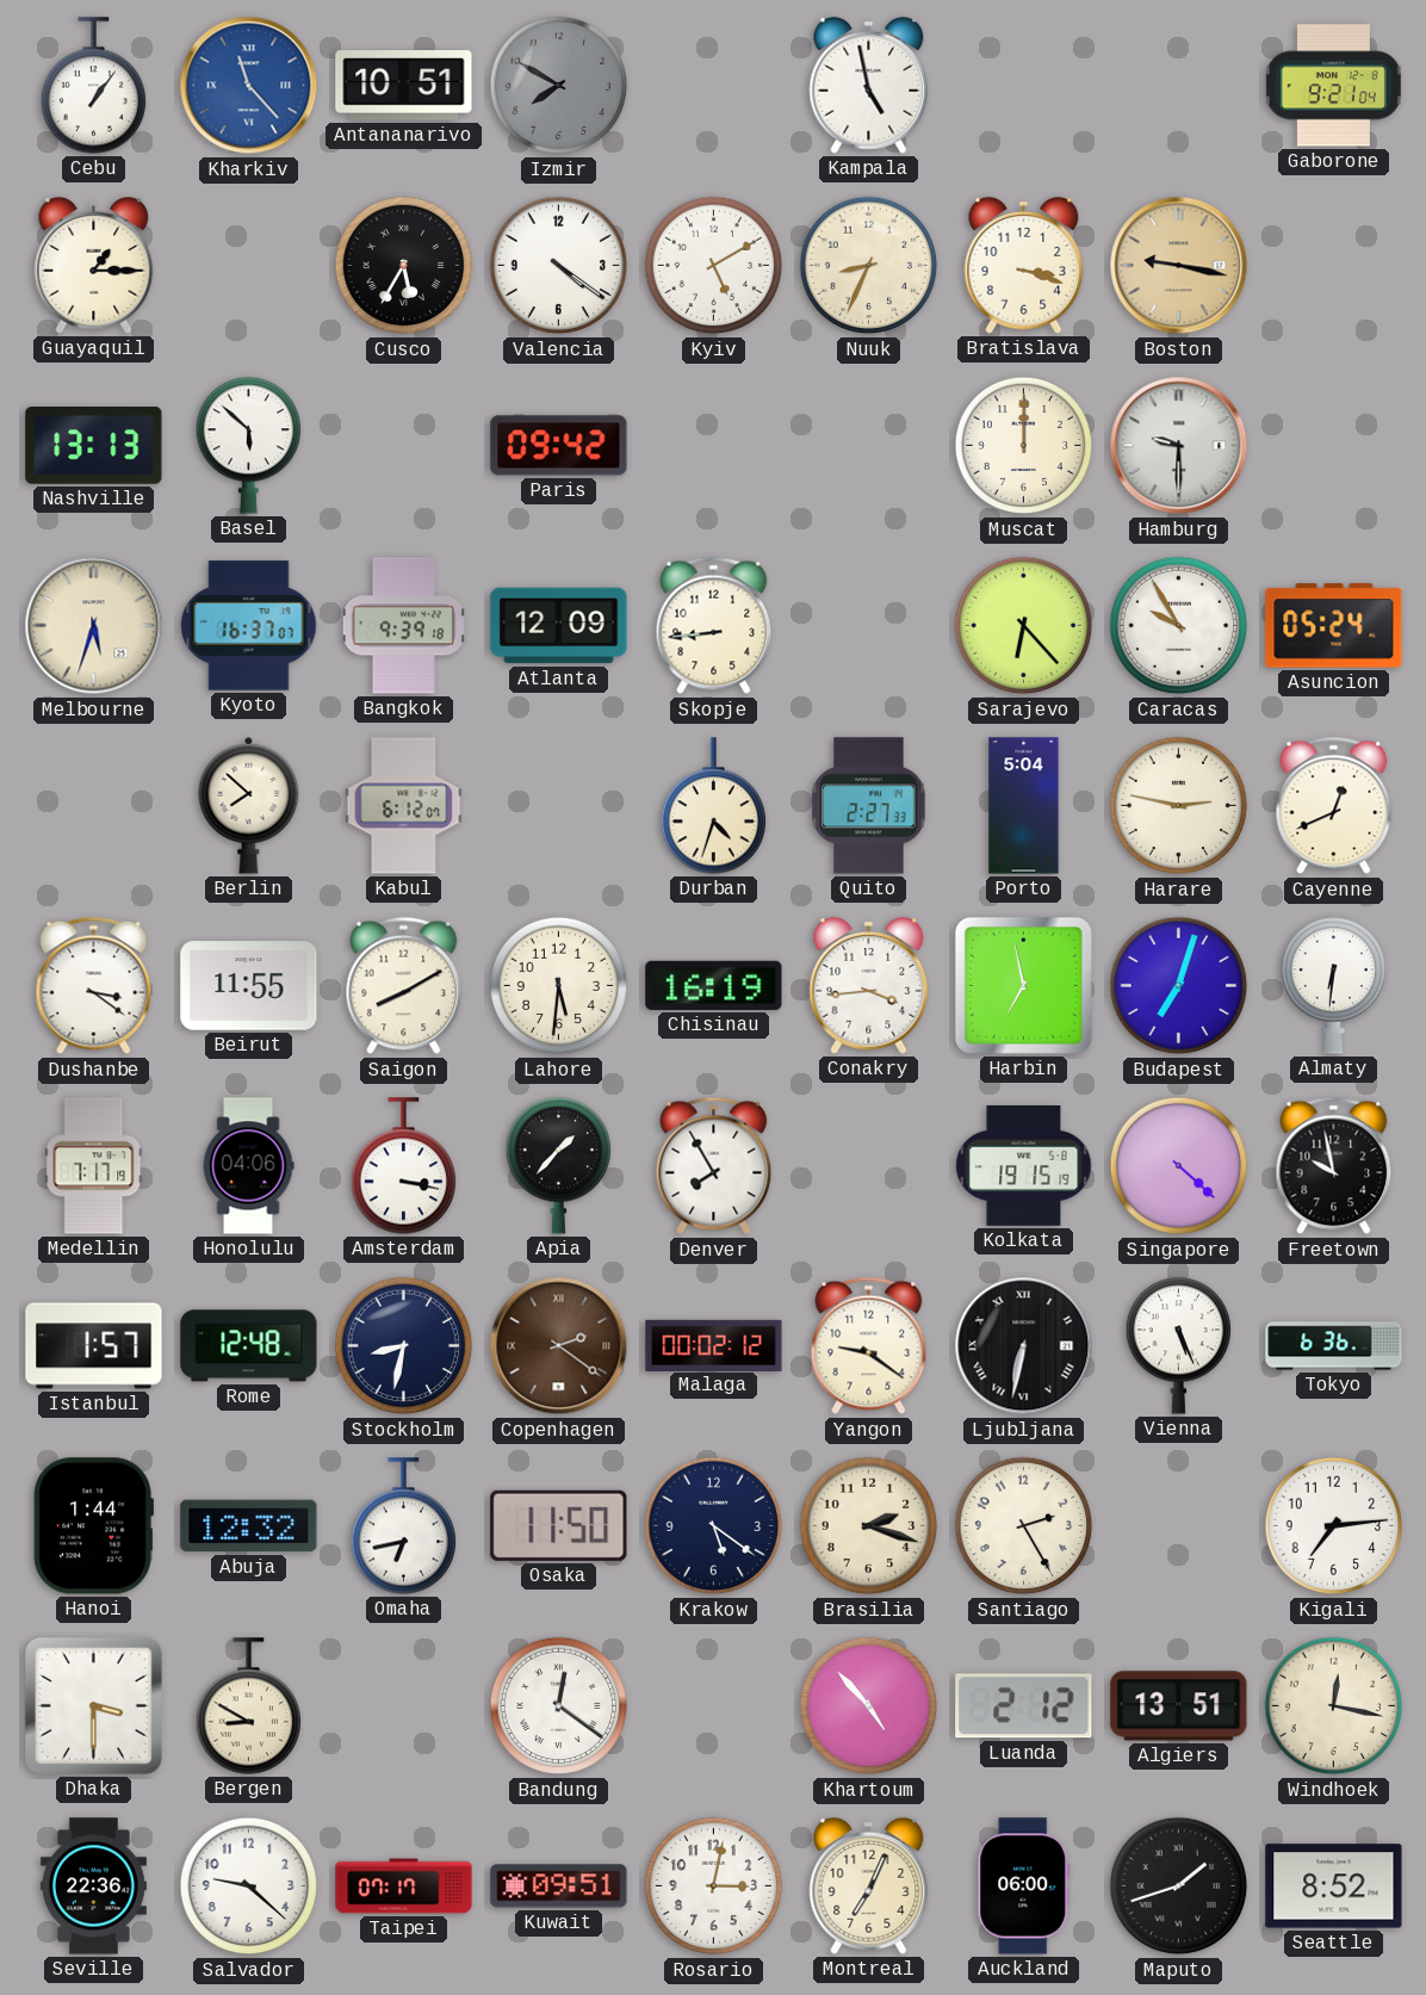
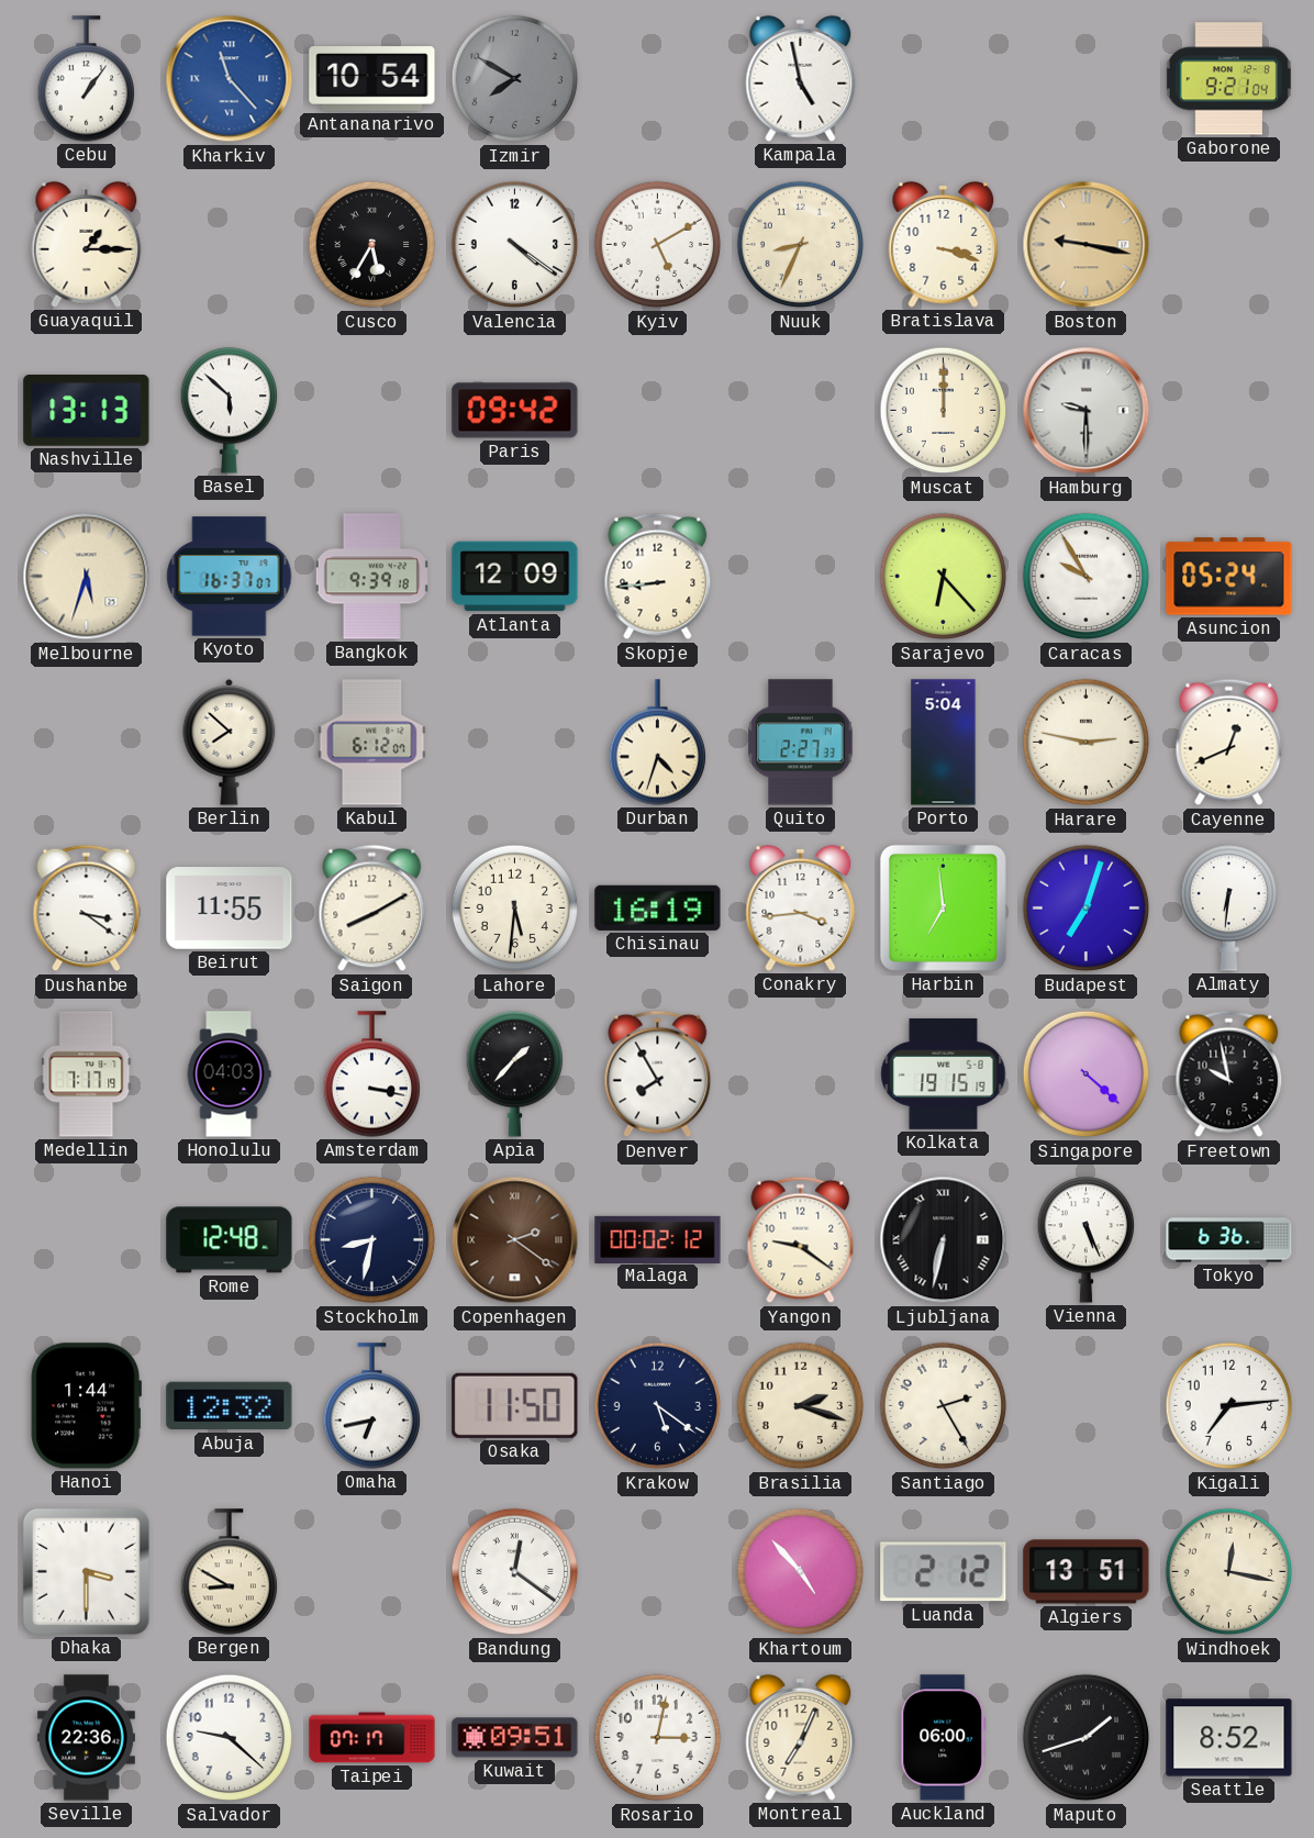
Antananarivo: 10:51 -> 10:54
Harbin: 6:58 -> 6:59
Honolulu: 04:06 -> 04:03
Istanbul: 1:57 -> none
